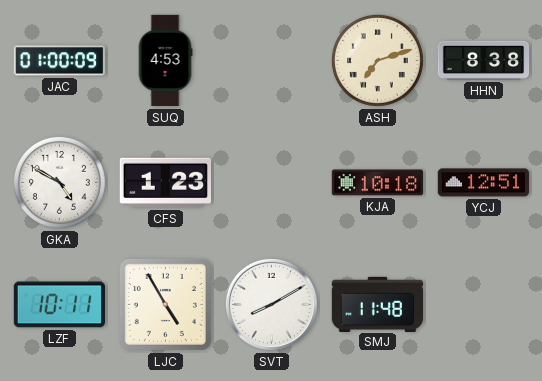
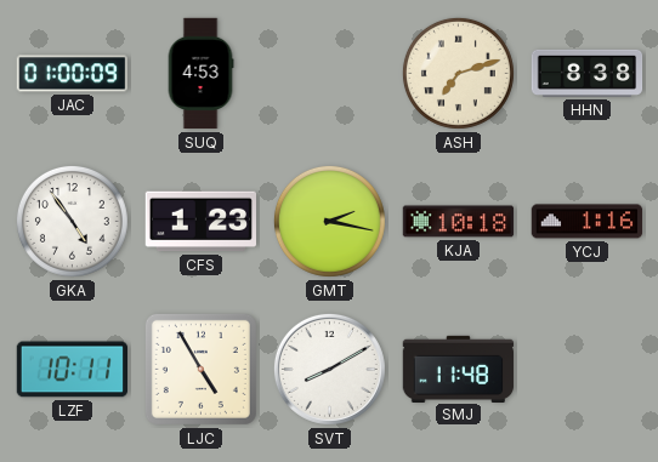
GKA: 4:50 -> 4:54
GMT: none -> 2:17
YCJ: 12:51 -> 1:16
